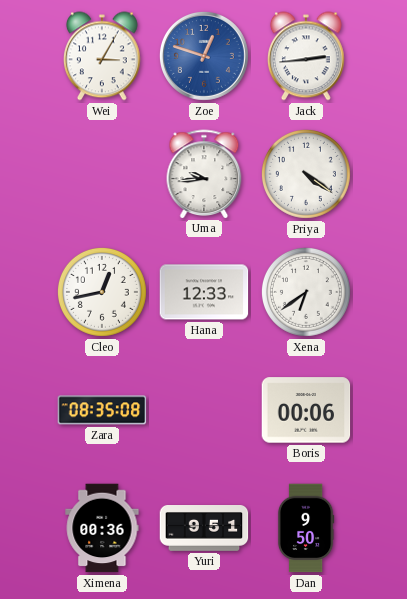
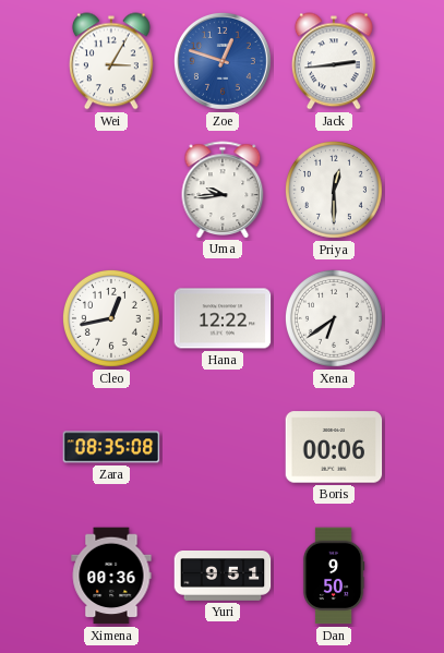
Priya: 4:21 -> 12:30
Hana: 12:33 -> 12:22
